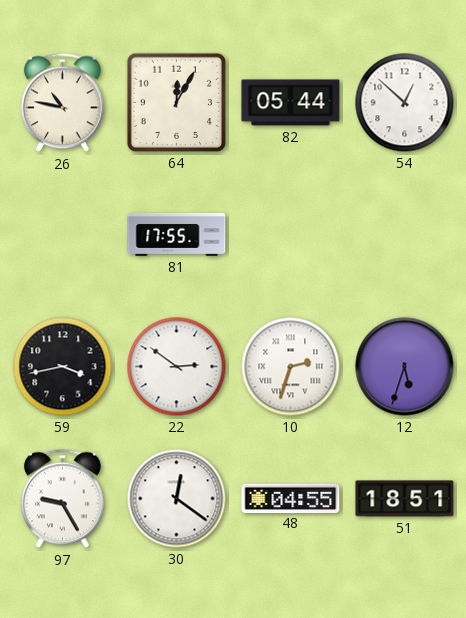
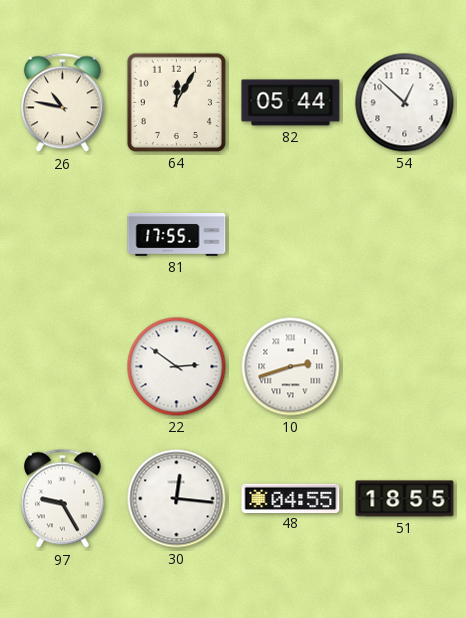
59: 3:43 -> none
10: 2:33 -> 2:42
12: 5:33 -> none
30: 12:21 -> 12:16
51: 18:51 -> 18:55
